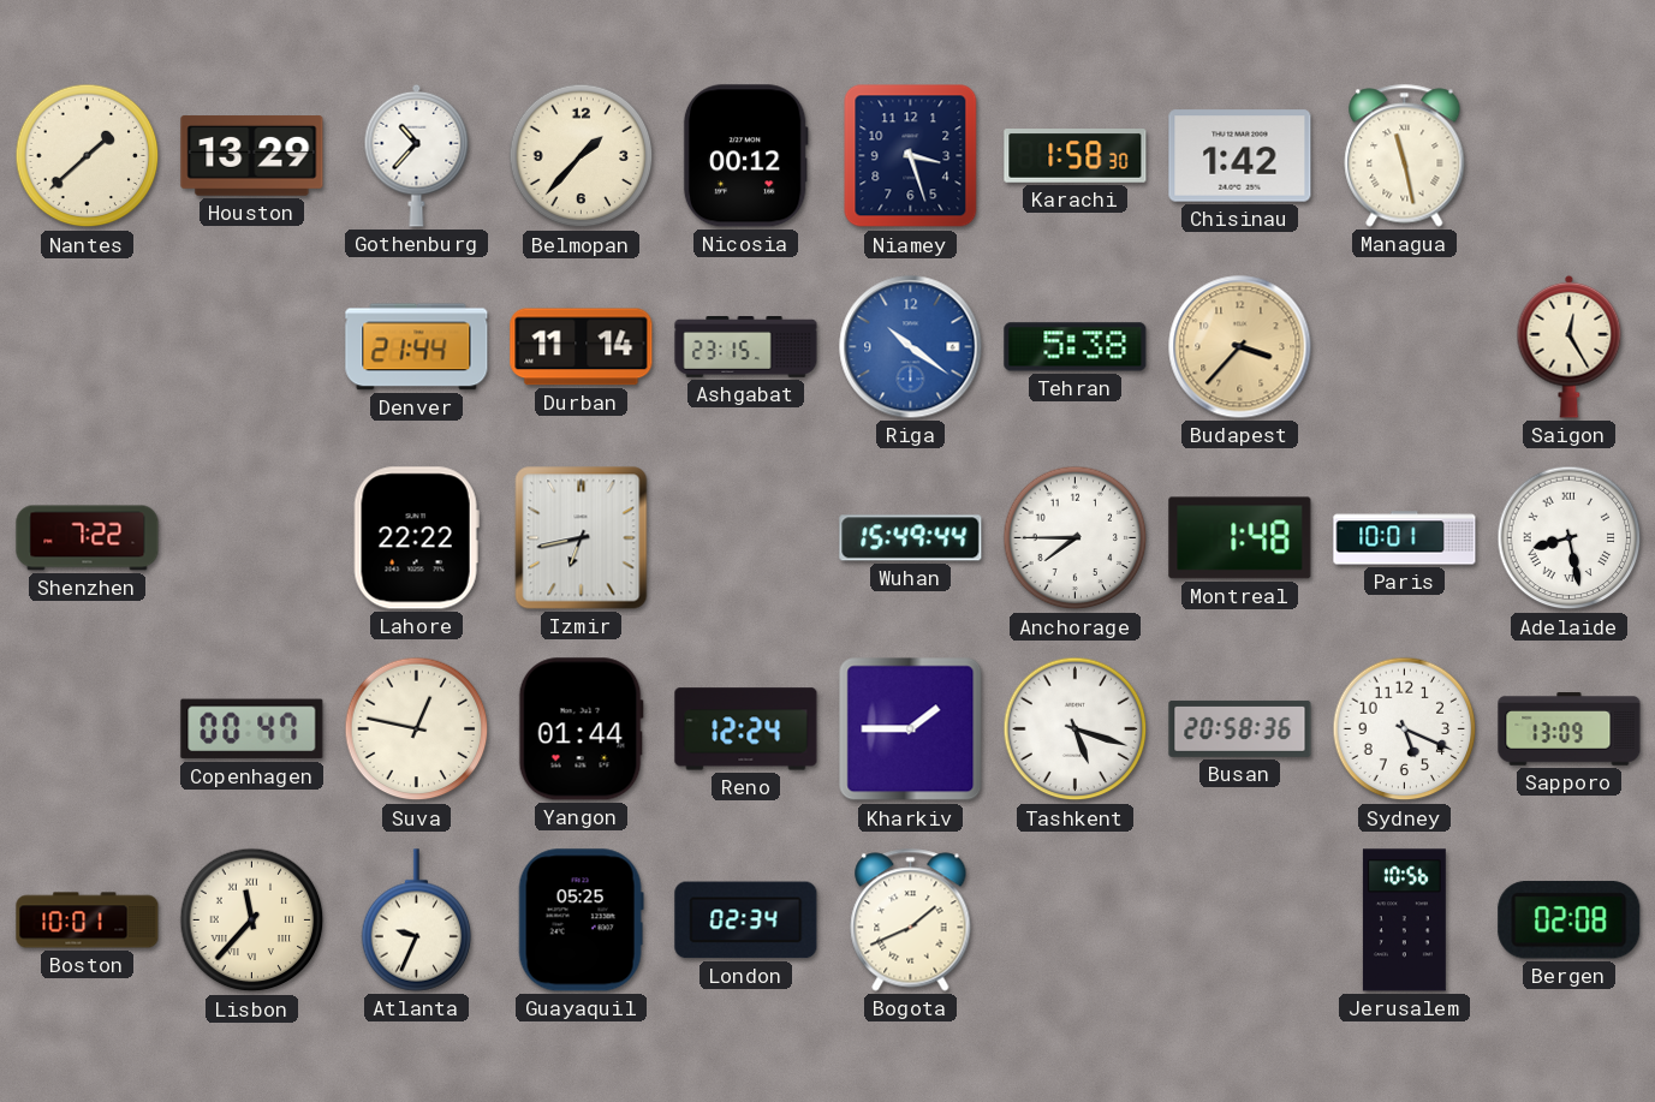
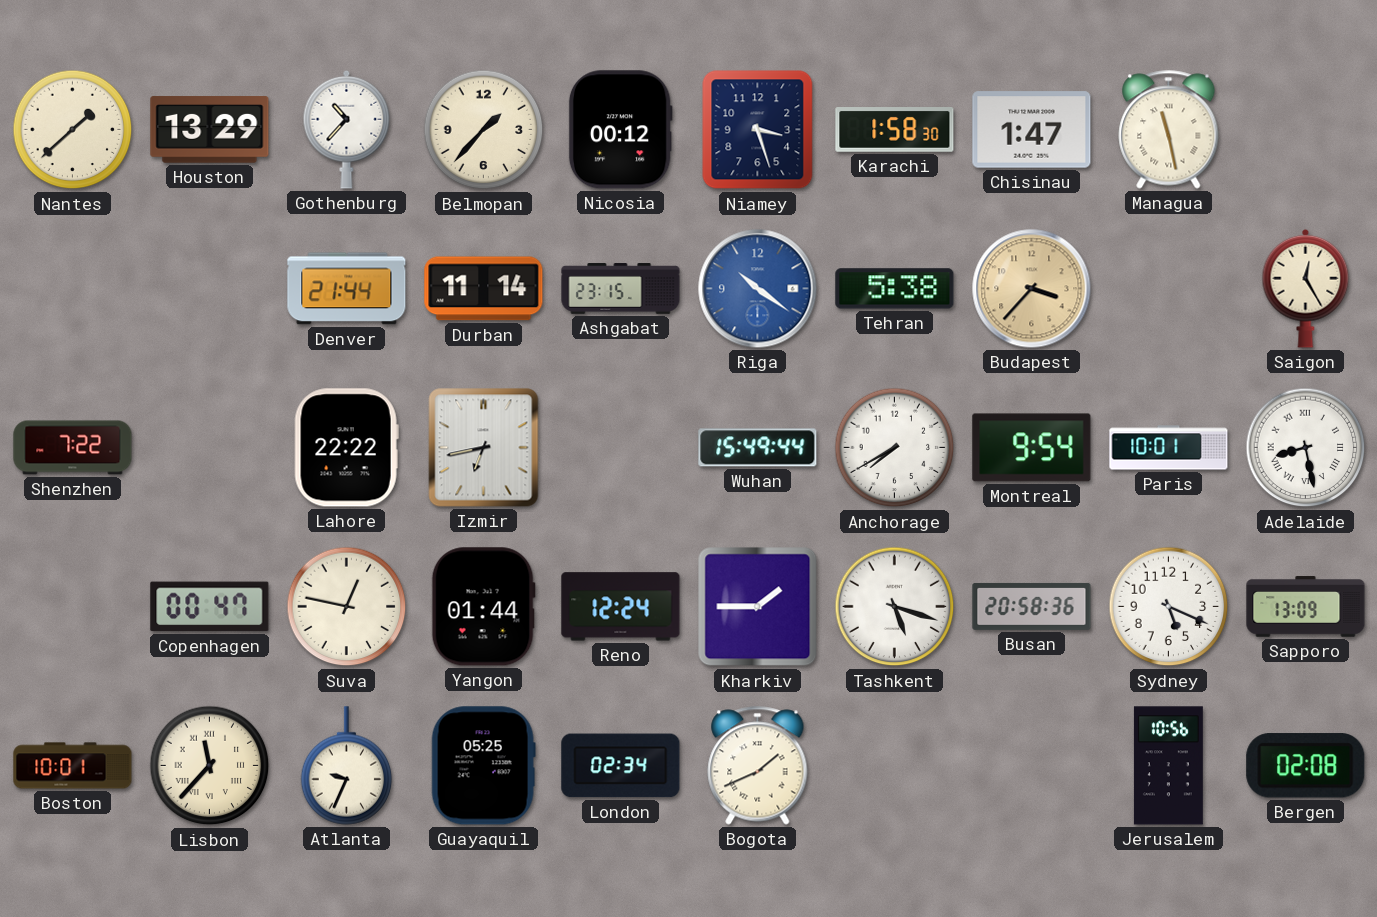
Chisinau: 1:42 -> 1:47
Anchorage: 7:45 -> 7:40
Montreal: 1:48 -> 9:54
